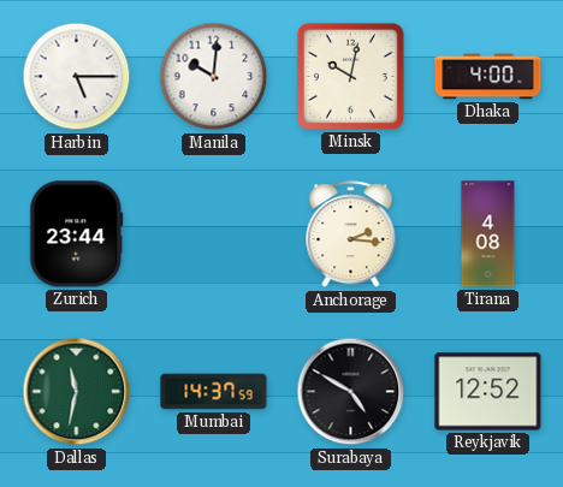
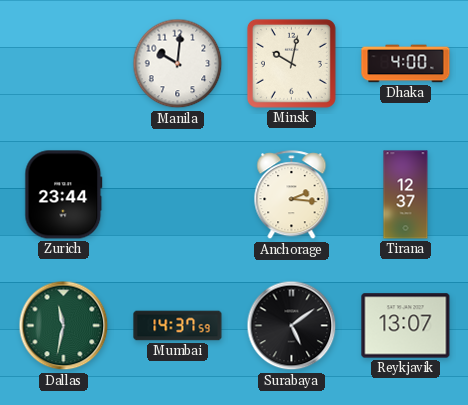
Harbin: 5:15 -> none
Tirana: 4:08 -> 12:37
Surabaya: 4:50 -> 5:09
Reykjavik: 12:52 -> 13:07
